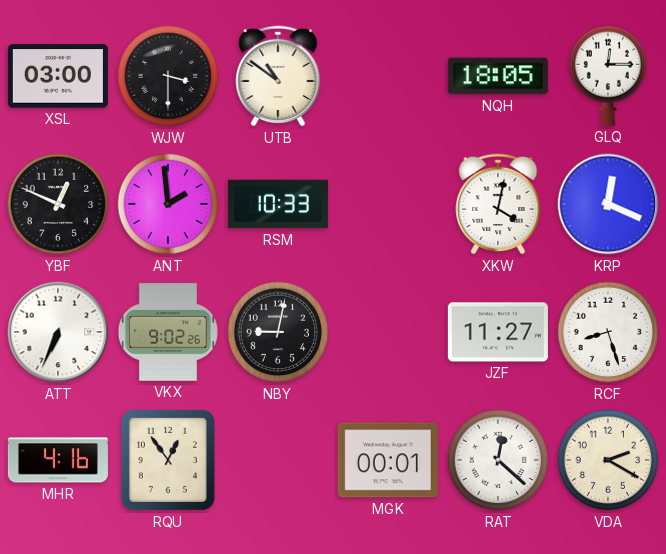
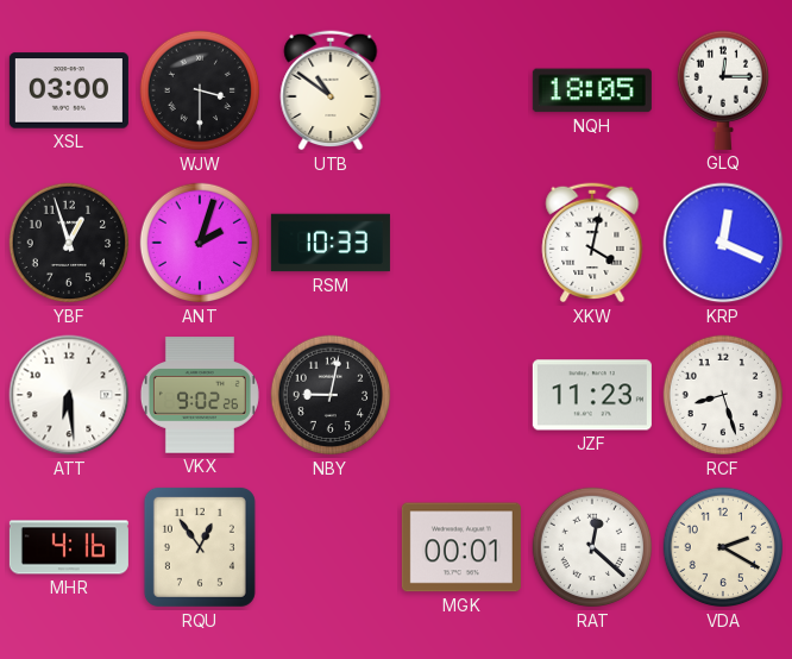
YBF: 12:49 -> 12:57
ANT: 1:59 -> 2:03
ATT: 6:34 -> 6:29
JZF: 11:27 -> 11:23
